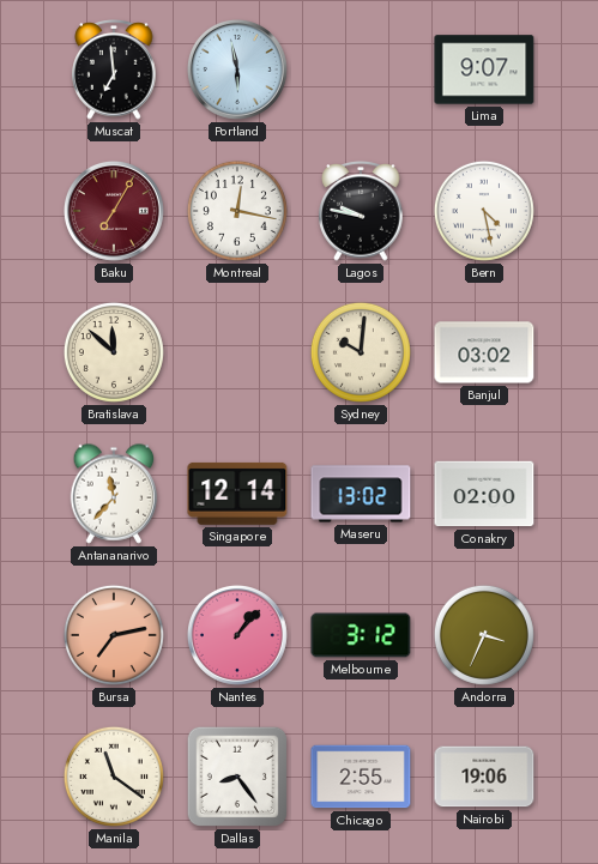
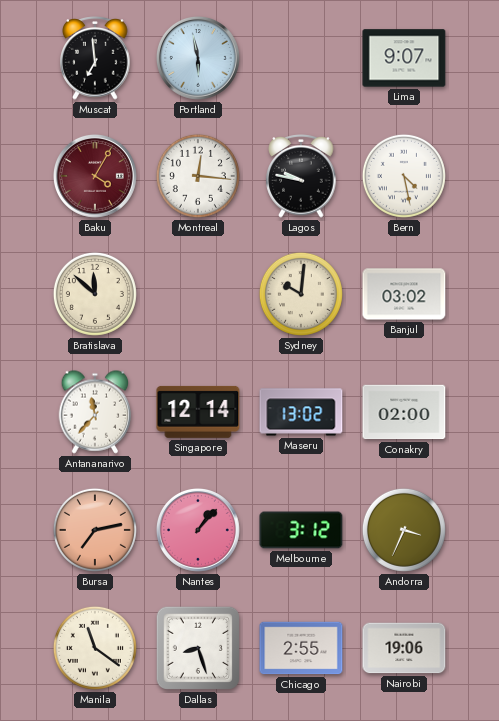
Baku: 7:05 -> 4:05
Montreal: 12:17 -> 12:16
Dallas: 8:24 -> 8:27
